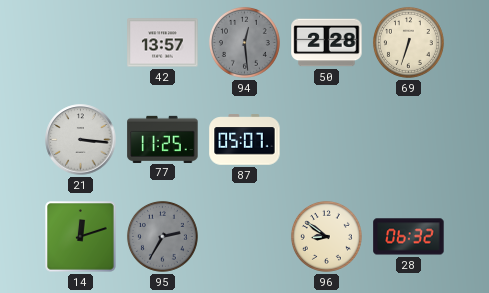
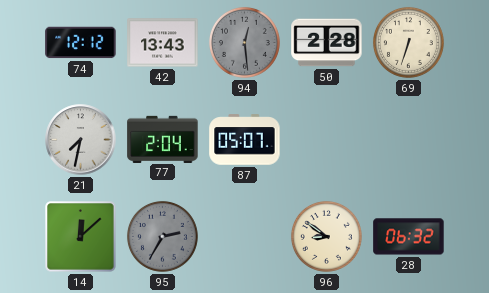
74: none -> 12:12
42: 13:57 -> 13:43
21: 3:16 -> 7:32
77: 11:25 -> 2:04
14: 12:12 -> 12:08
